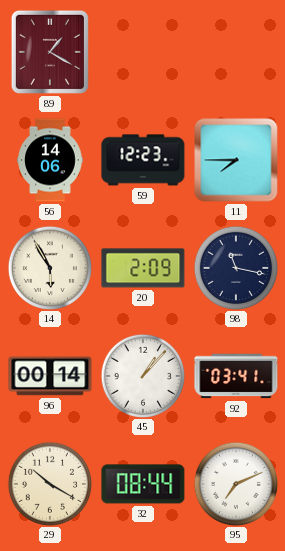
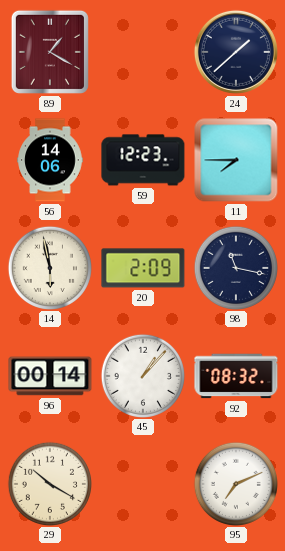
24: none -> 1:38
14: 5:55 -> 5:58
92: 03:41 -> 08:32
32: 08:44 -> none
